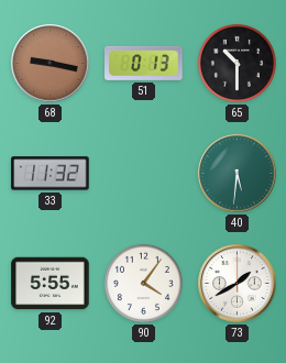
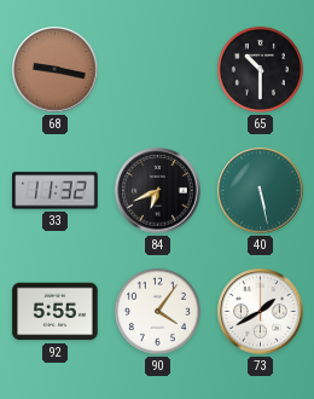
51: 0:13 -> none
84: none -> 6:41
40: 5:31 -> 5:28
